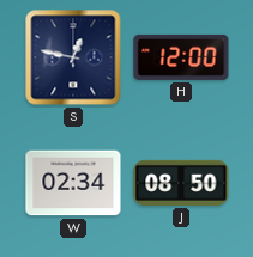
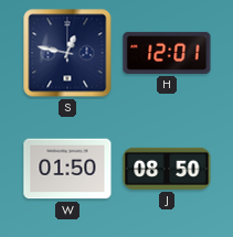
H: 12:00 -> 12:01
W: 02:34 -> 01:50
